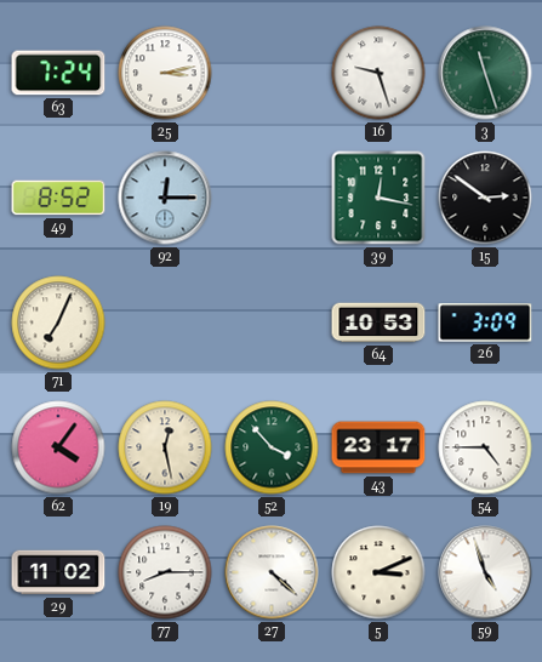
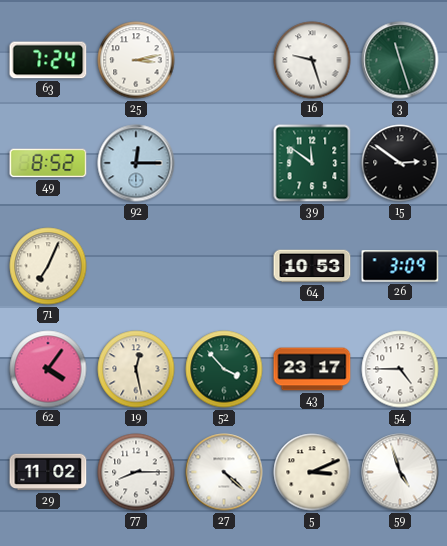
39: 12:17 -> 11:51
